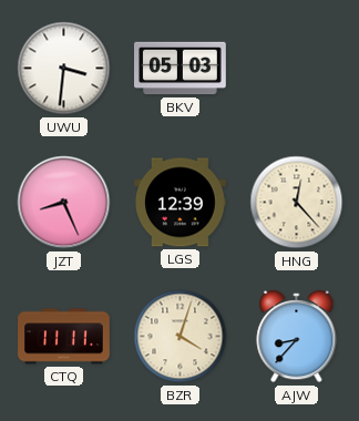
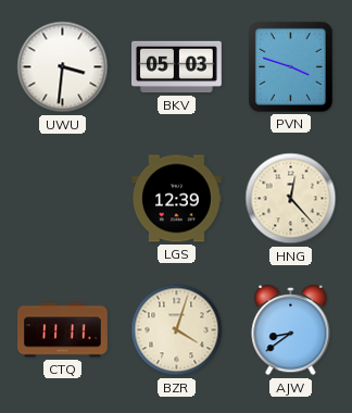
PVN: none -> 3:48
JZT: 8:26 -> none
AJW: 8:37 -> 8:39
